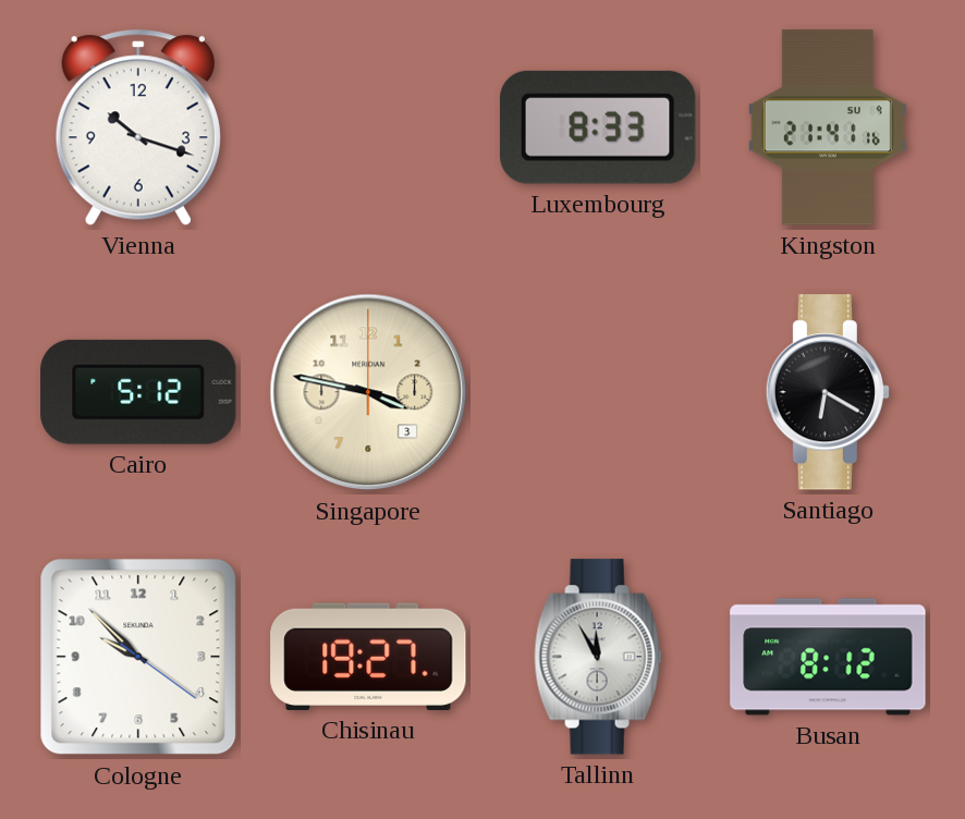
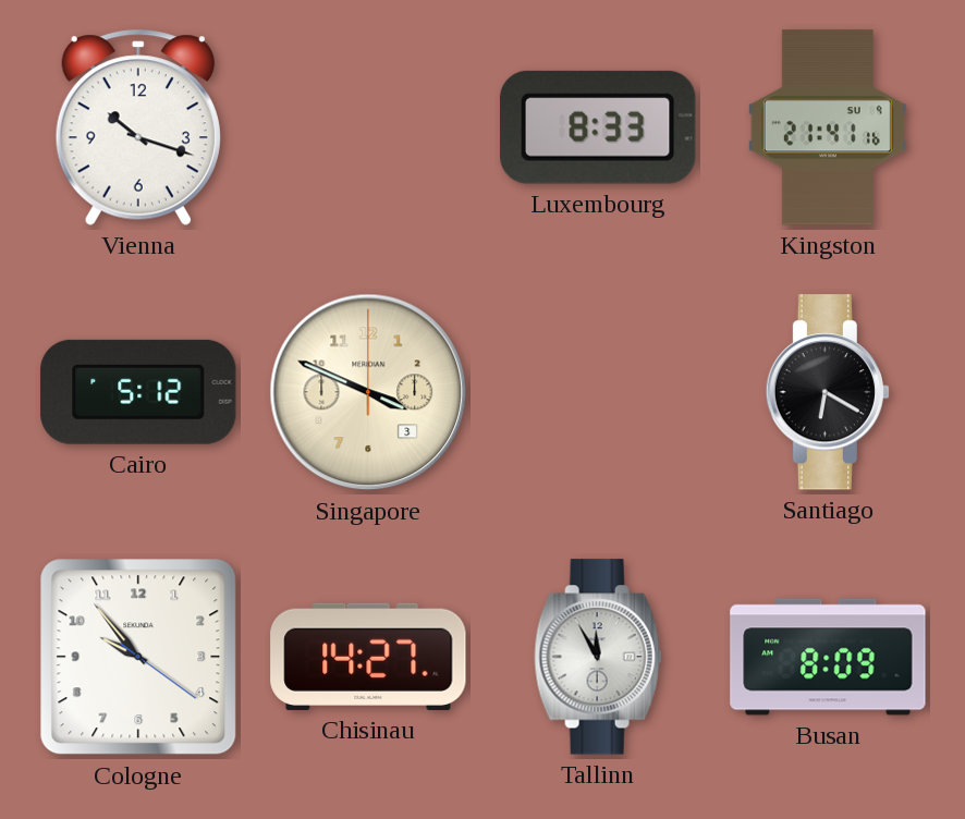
Singapore: 3:47 -> 3:49
Cologne: 9:52 -> 9:53
Chisinau: 19:27 -> 14:27
Busan: 8:12 -> 8:09
